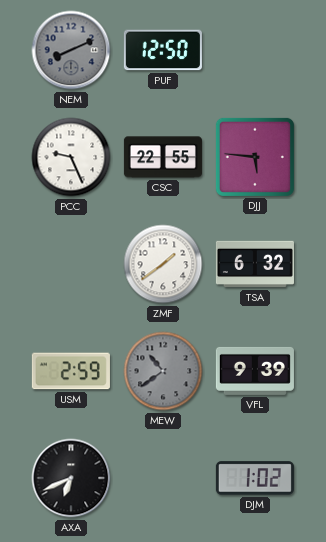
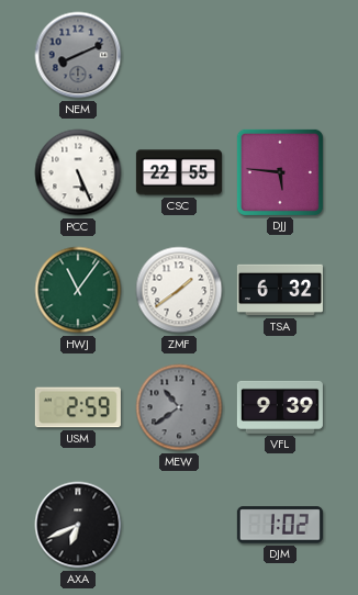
PUF: 12:50 -> none
PCC: 9:26 -> 5:26
HWJ: none -> 11:06
